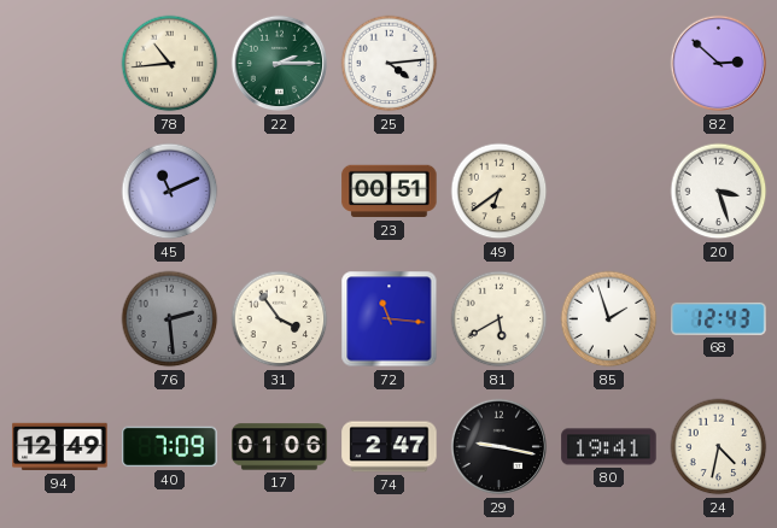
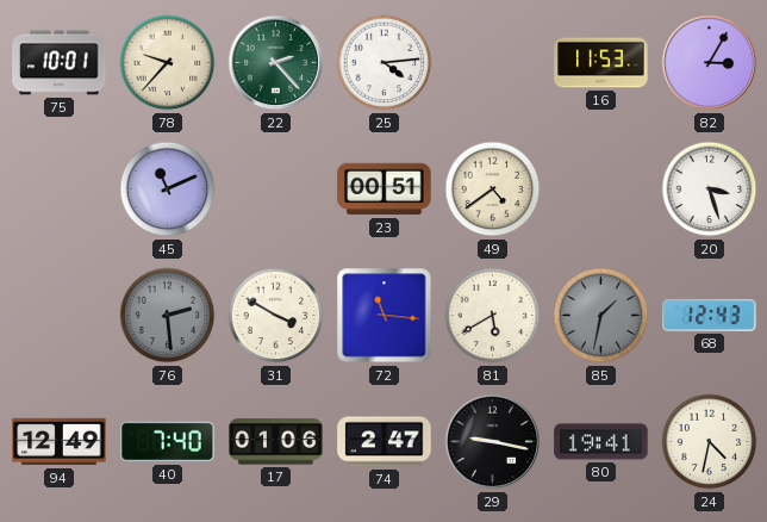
75: none -> 10:01
78: 10:44 -> 9:37
22: 2:15 -> 2:23
16: none -> 11:53
82: 2:52 -> 3:05
49: 6:39 -> 4:39
31: 3:54 -> 3:50
85: 1:57 -> 1:32
85 dial: white -> grey
40: 7:09 -> 7:40
